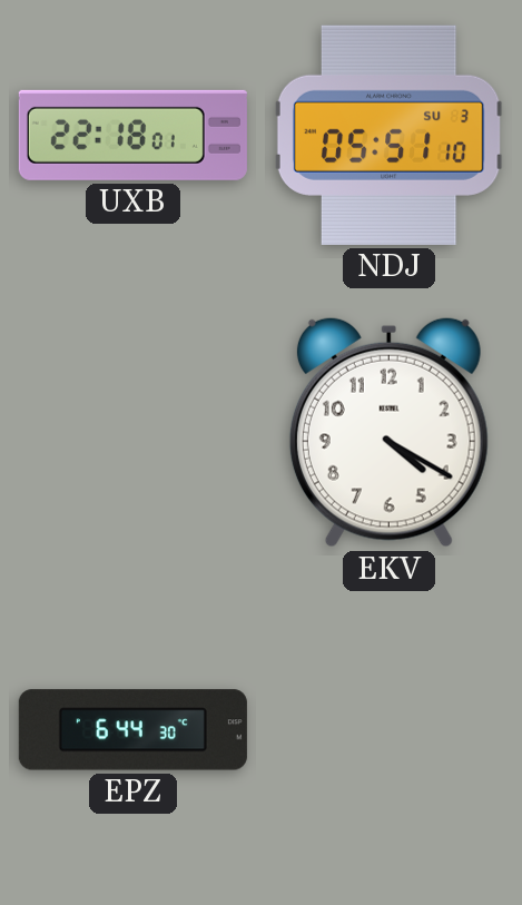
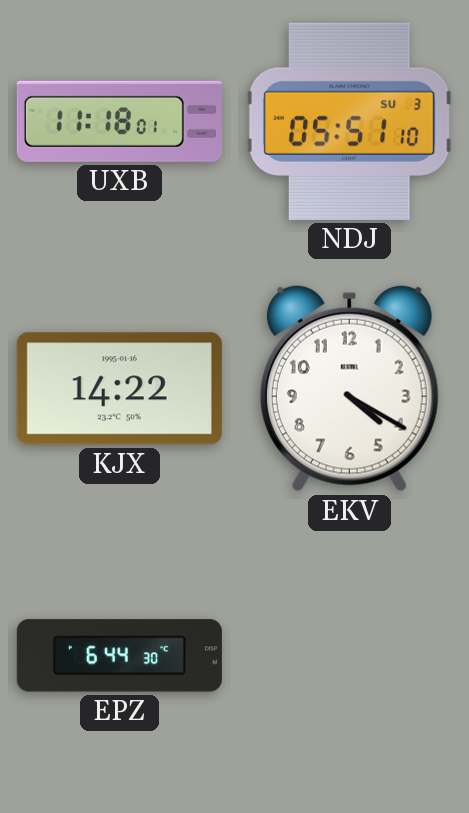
UXB: 22:18 -> 11:18
KJX: none -> 14:22
